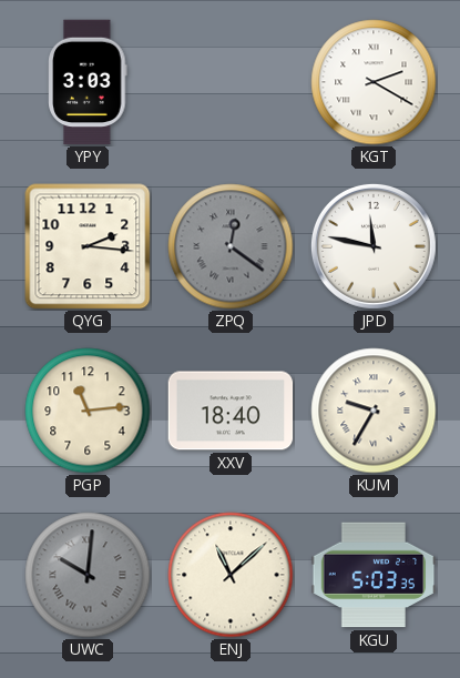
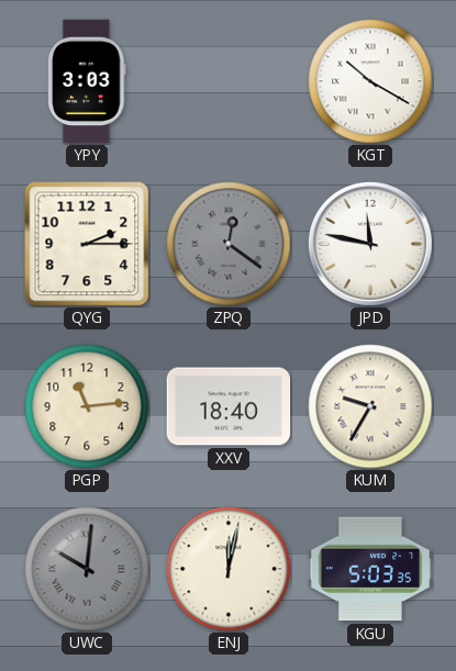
KGT: 2:20 -> 10:20
QYG: 2:16 -> 2:15
ENJ: 11:08 -> 12:02
